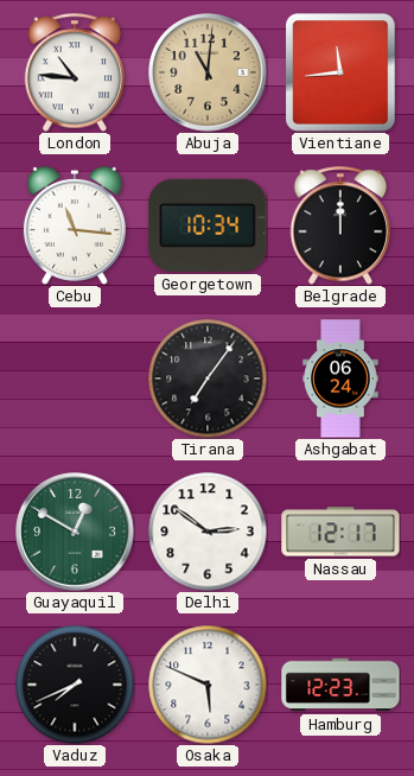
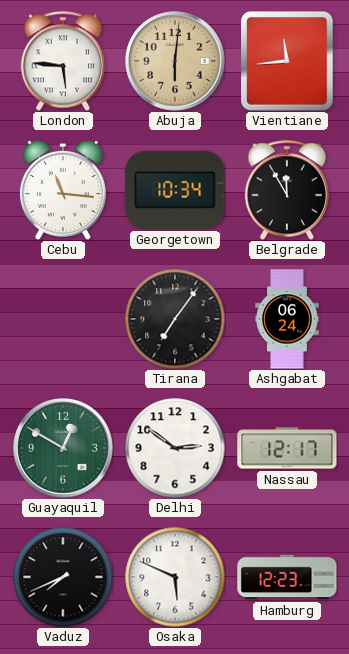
London: 10:46 -> 5:46
Abuja: 11:01 -> 6:01
Belgrade: 12:00 -> 11:55
